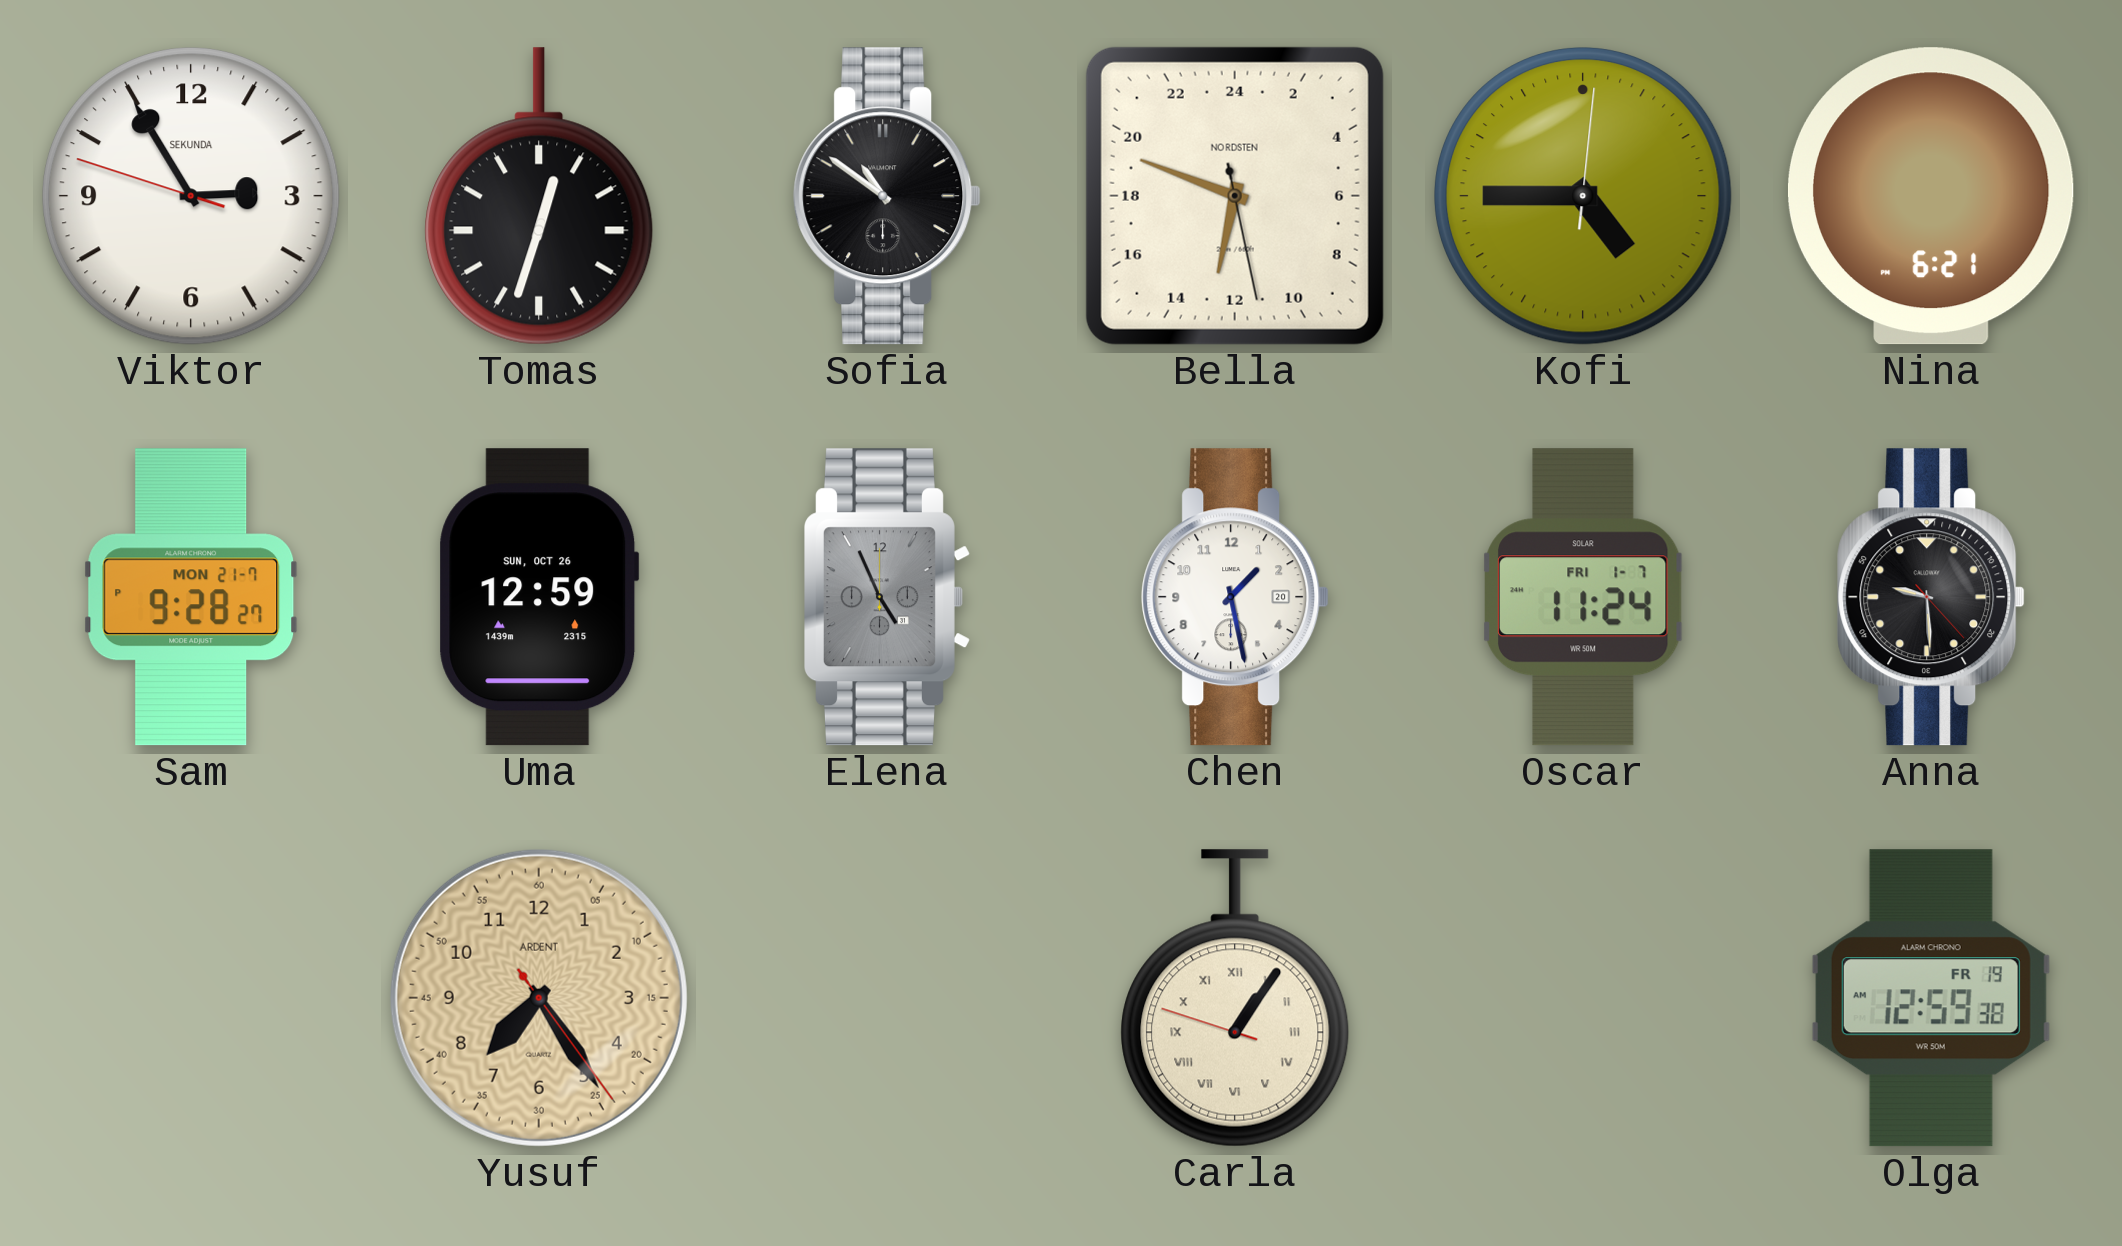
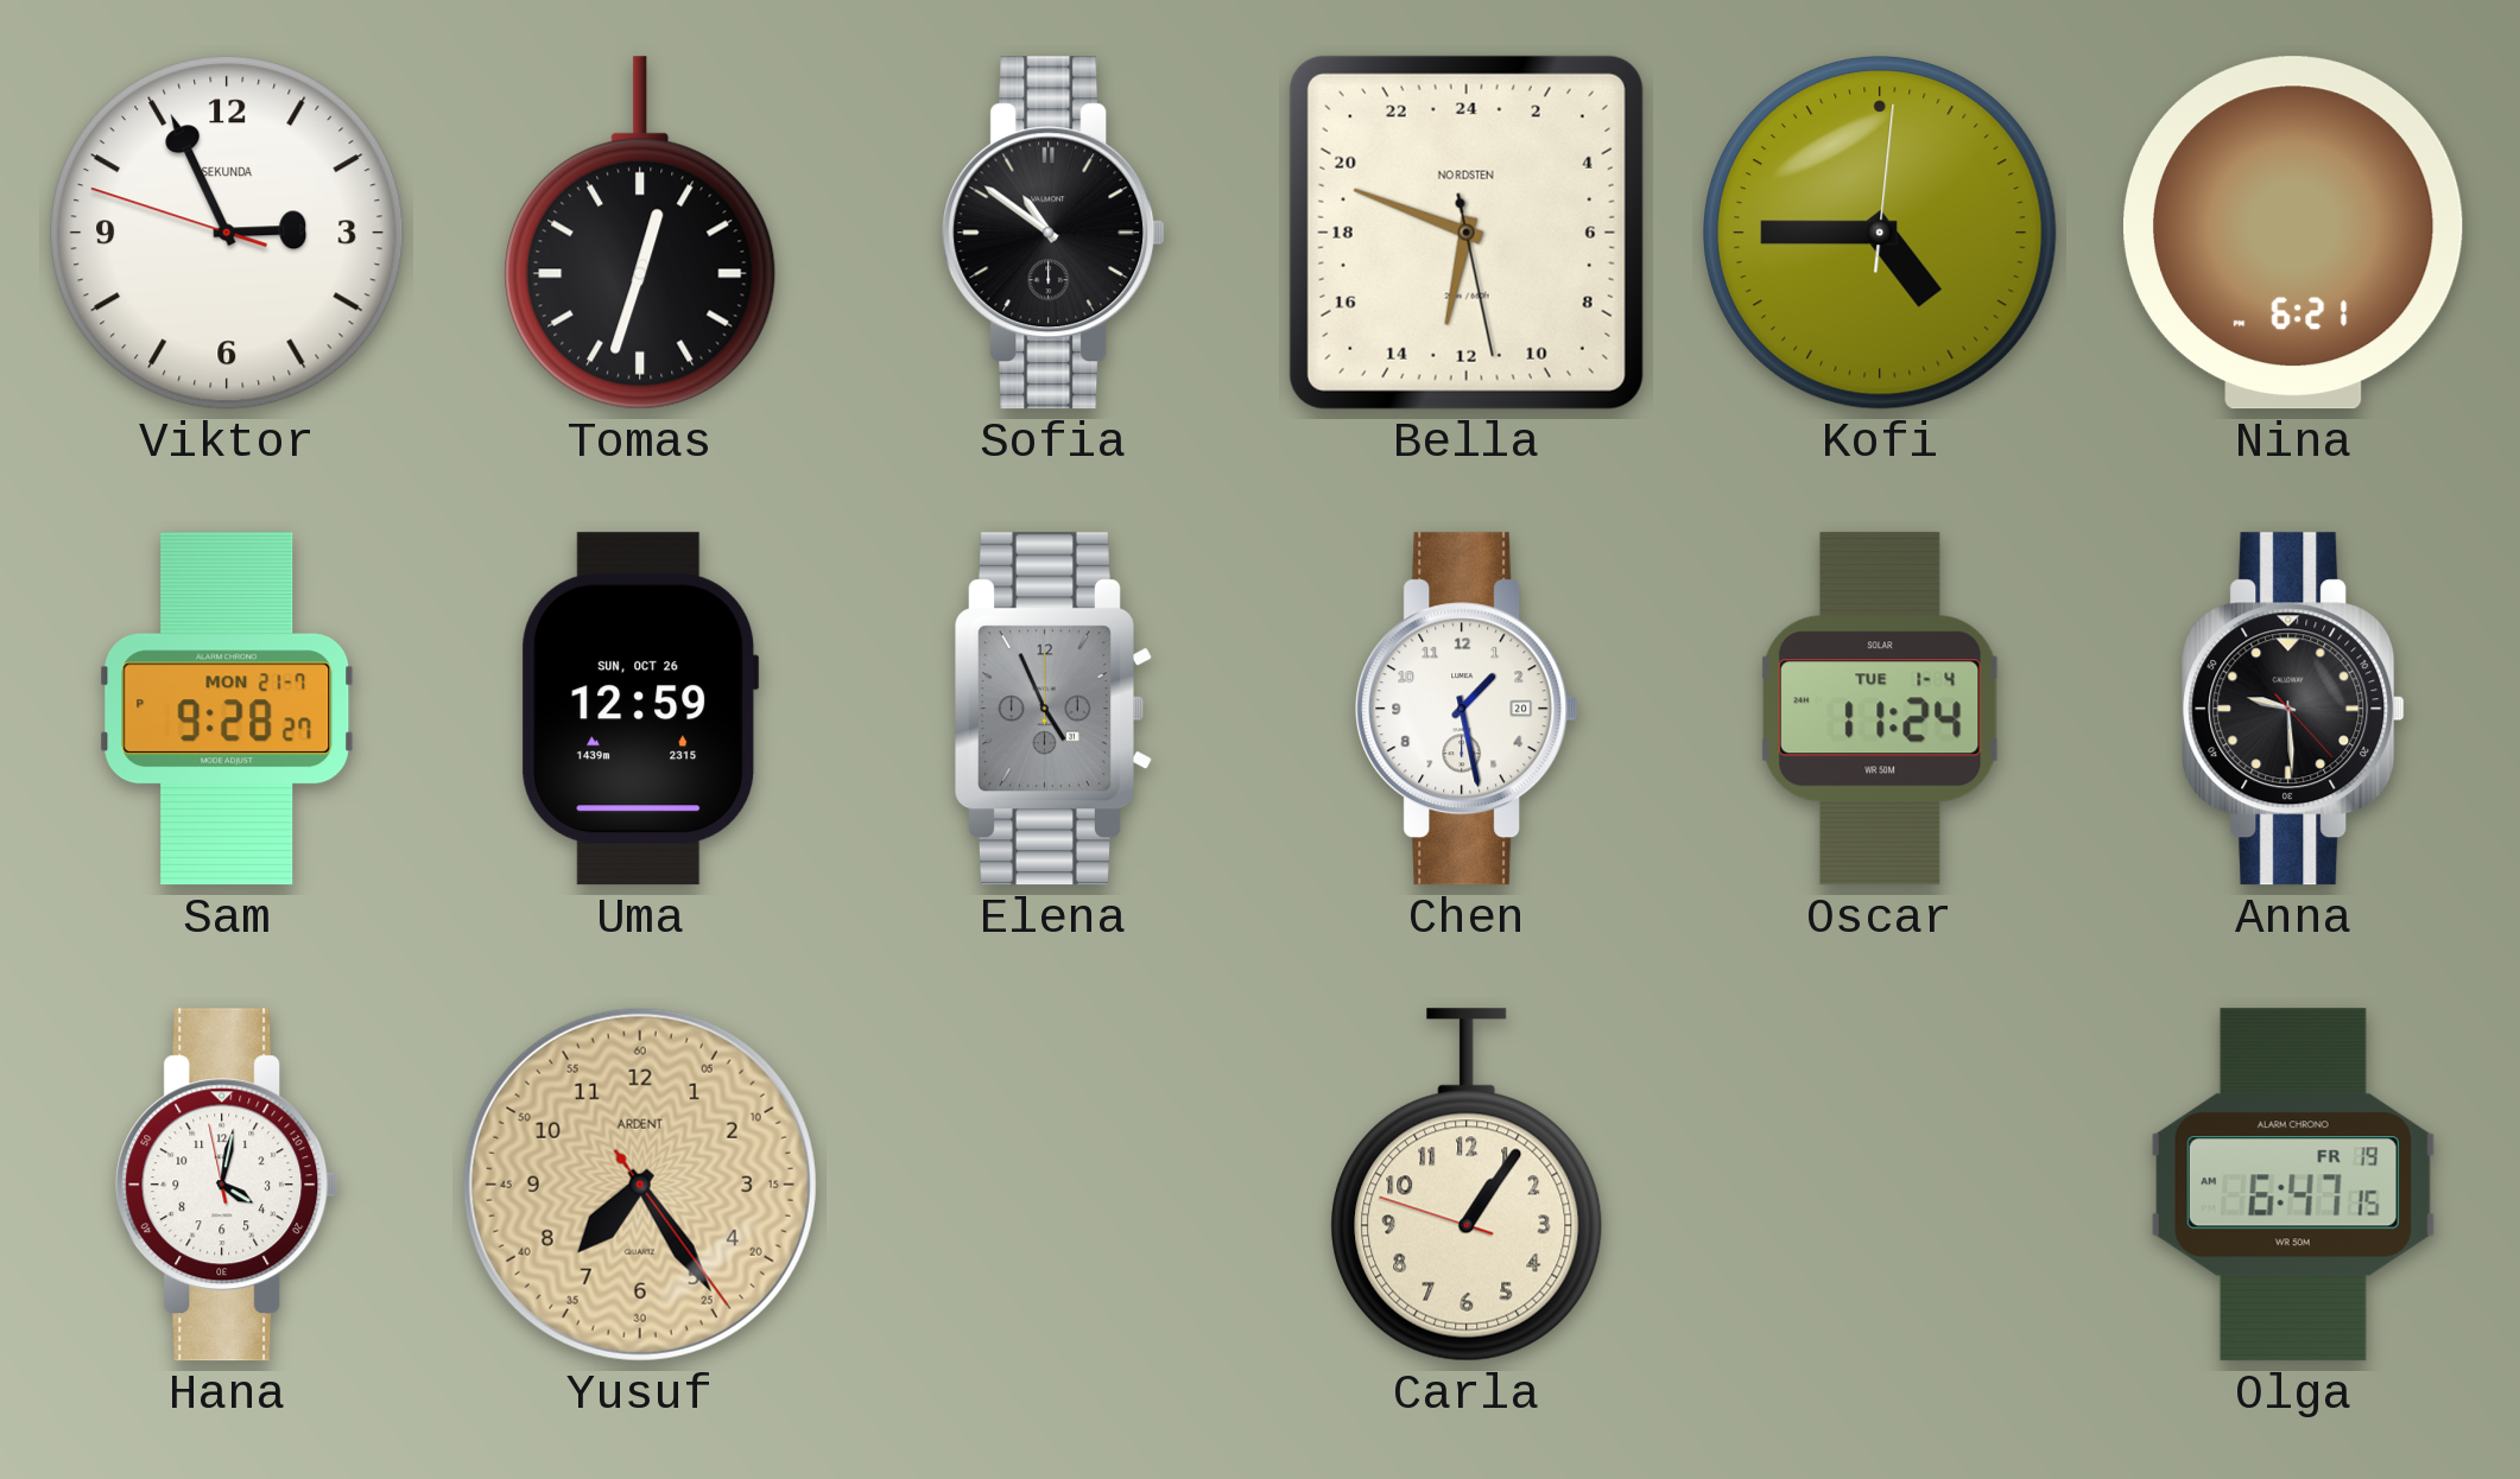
Viktor: 2:54 -> 2:55
Oscar date: FRI 1-7 -> TUE 1-4
Hana: none -> 4:01
Carla numerals: Roman -> Arabic
Olga: 12:59 -> 6:47
